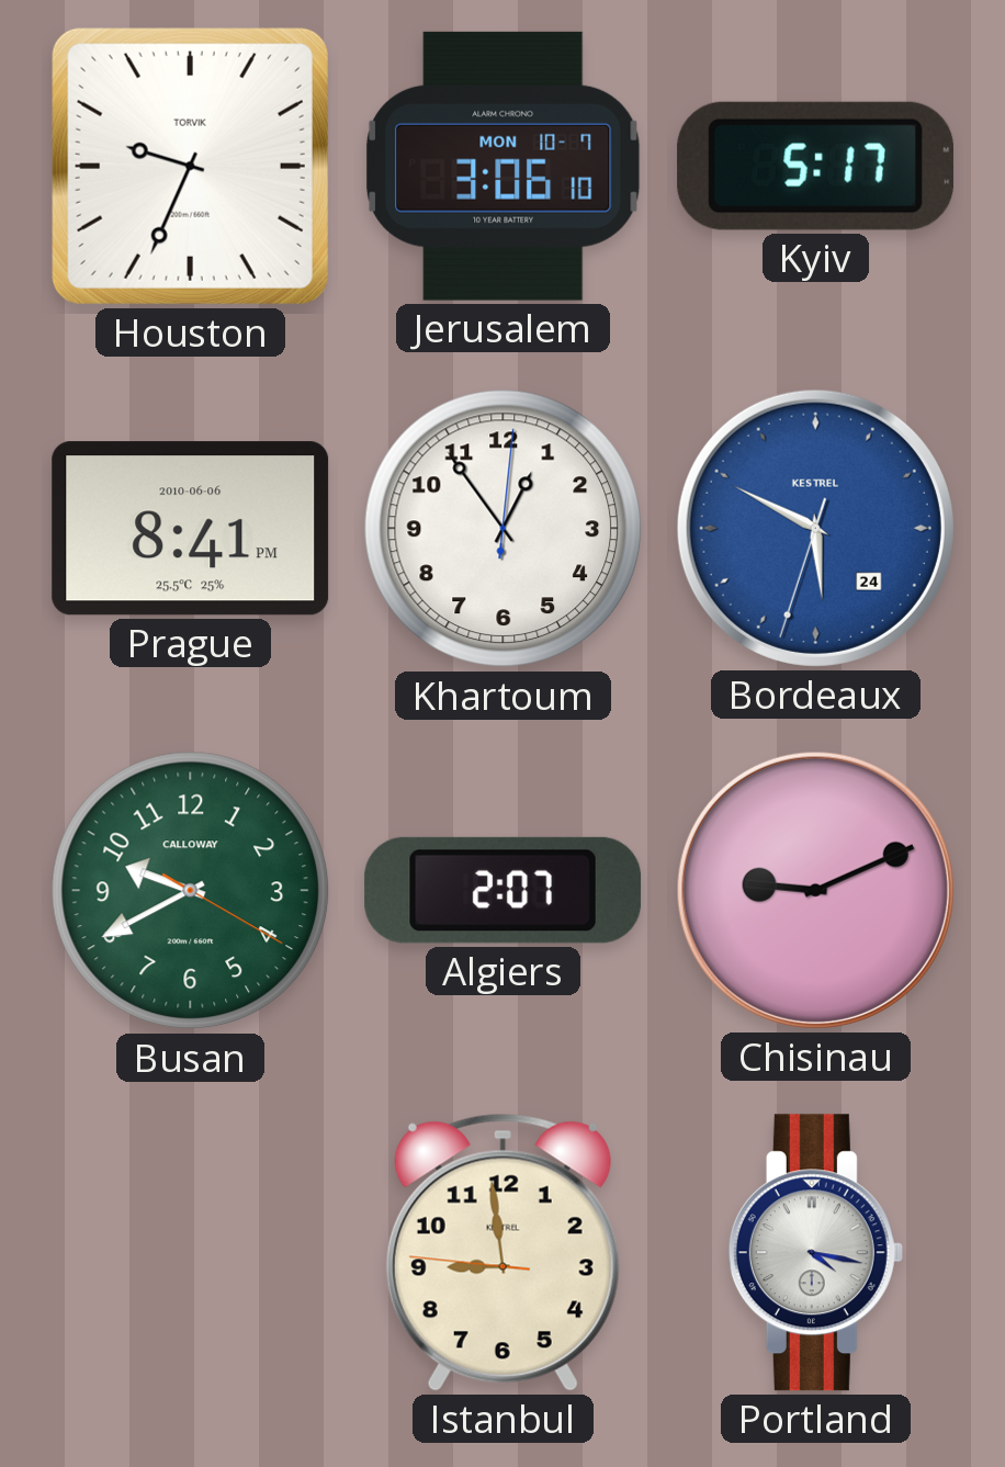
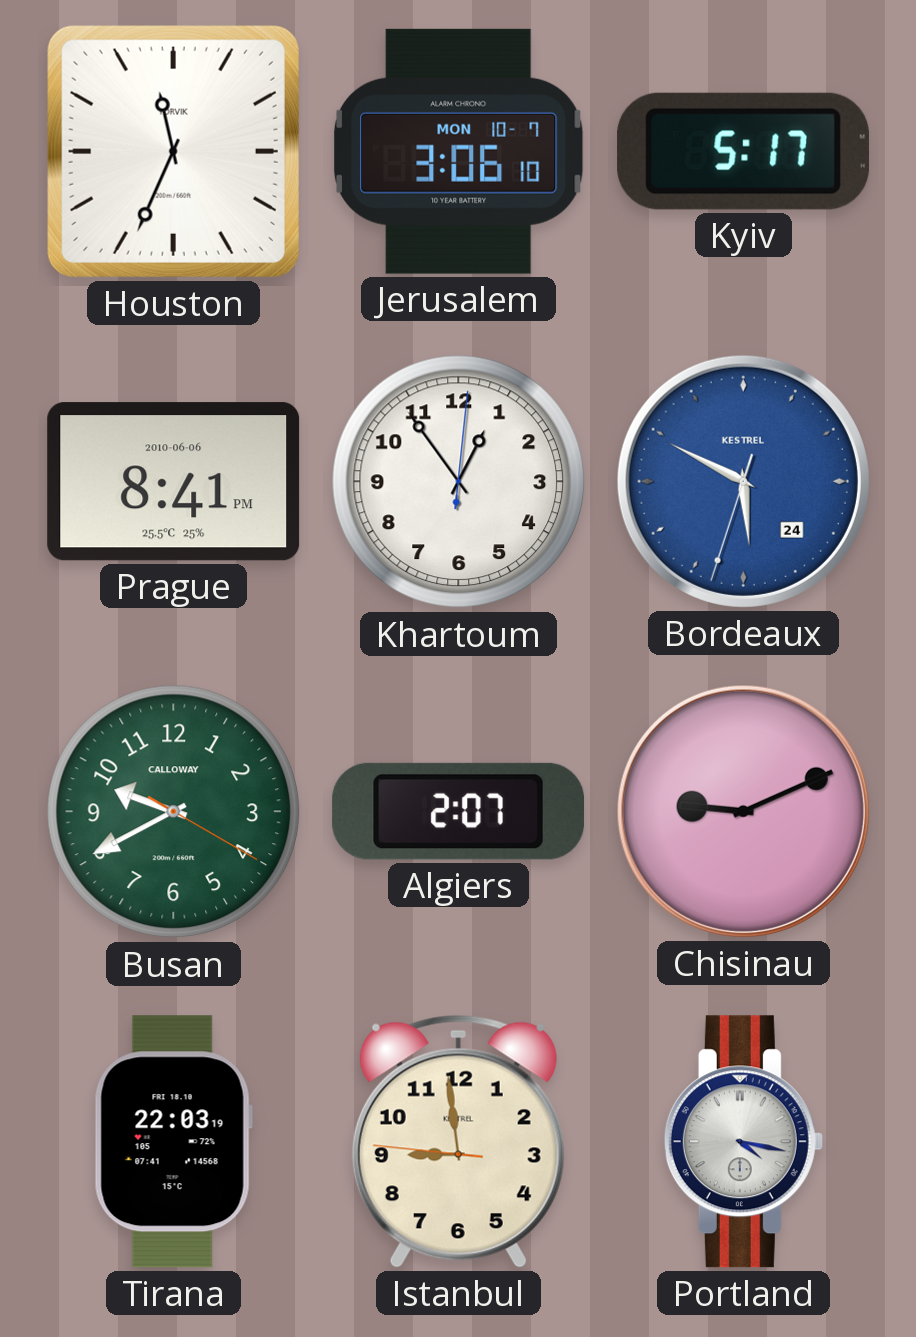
Houston: 9:34 -> 11:34
Tirana: none -> 22:03
